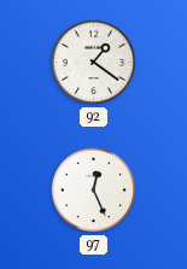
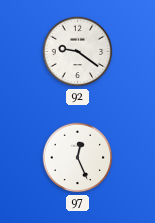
92: 1:21 -> 9:21
